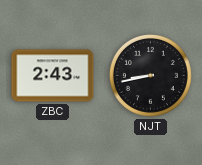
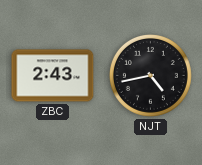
NJT: 8:43 -> 4:43
